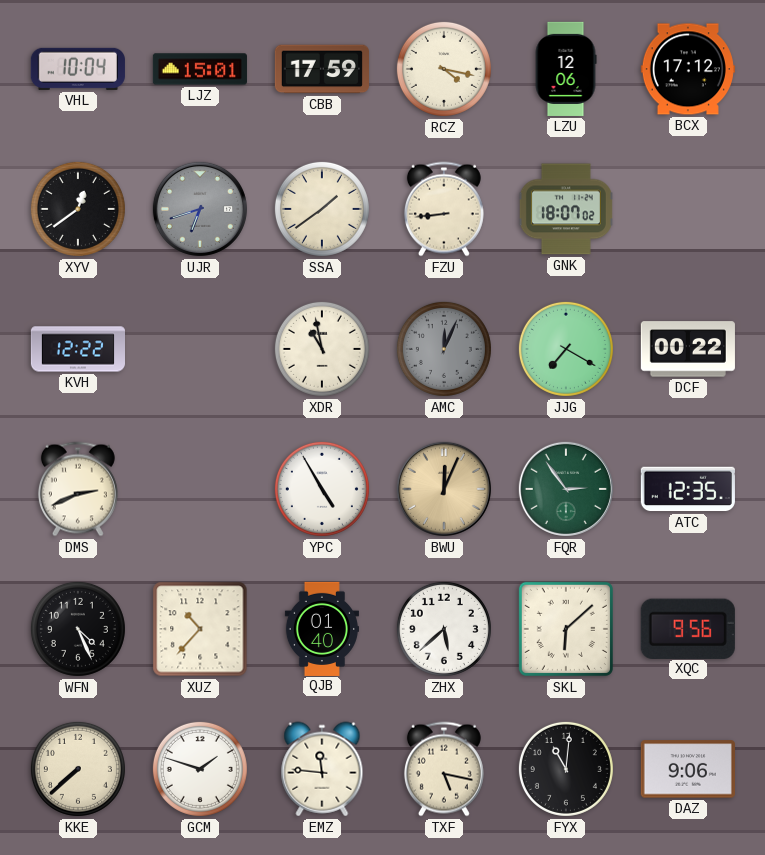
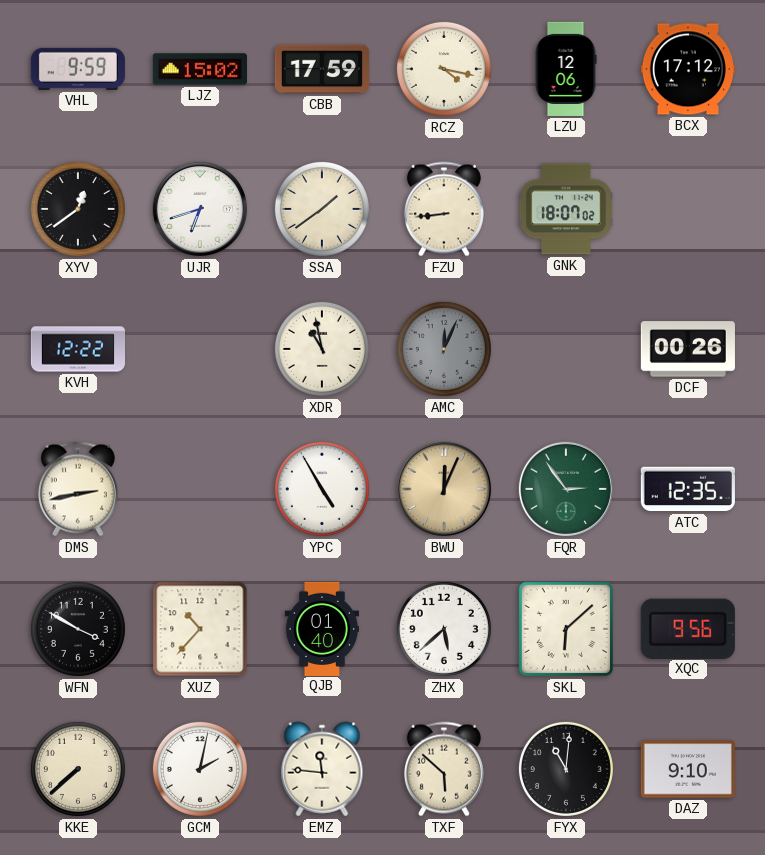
VHL: 10:04 -> 9:59
LJZ: 15:01 -> 15:02
UJR dial: grey -> white
JJG: 7:20 -> none
DCF: 00:22 -> 00:26
DMS: 2:41 -> 2:43
WFN: 4:26 -> 3:50
GCM: 1:48 -> 2:02
TXF: 5:17 -> 5:52
DAZ: 9:06 -> 9:10
